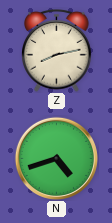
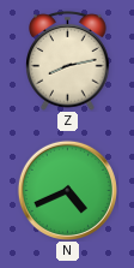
N: 4:42 -> 4:41
